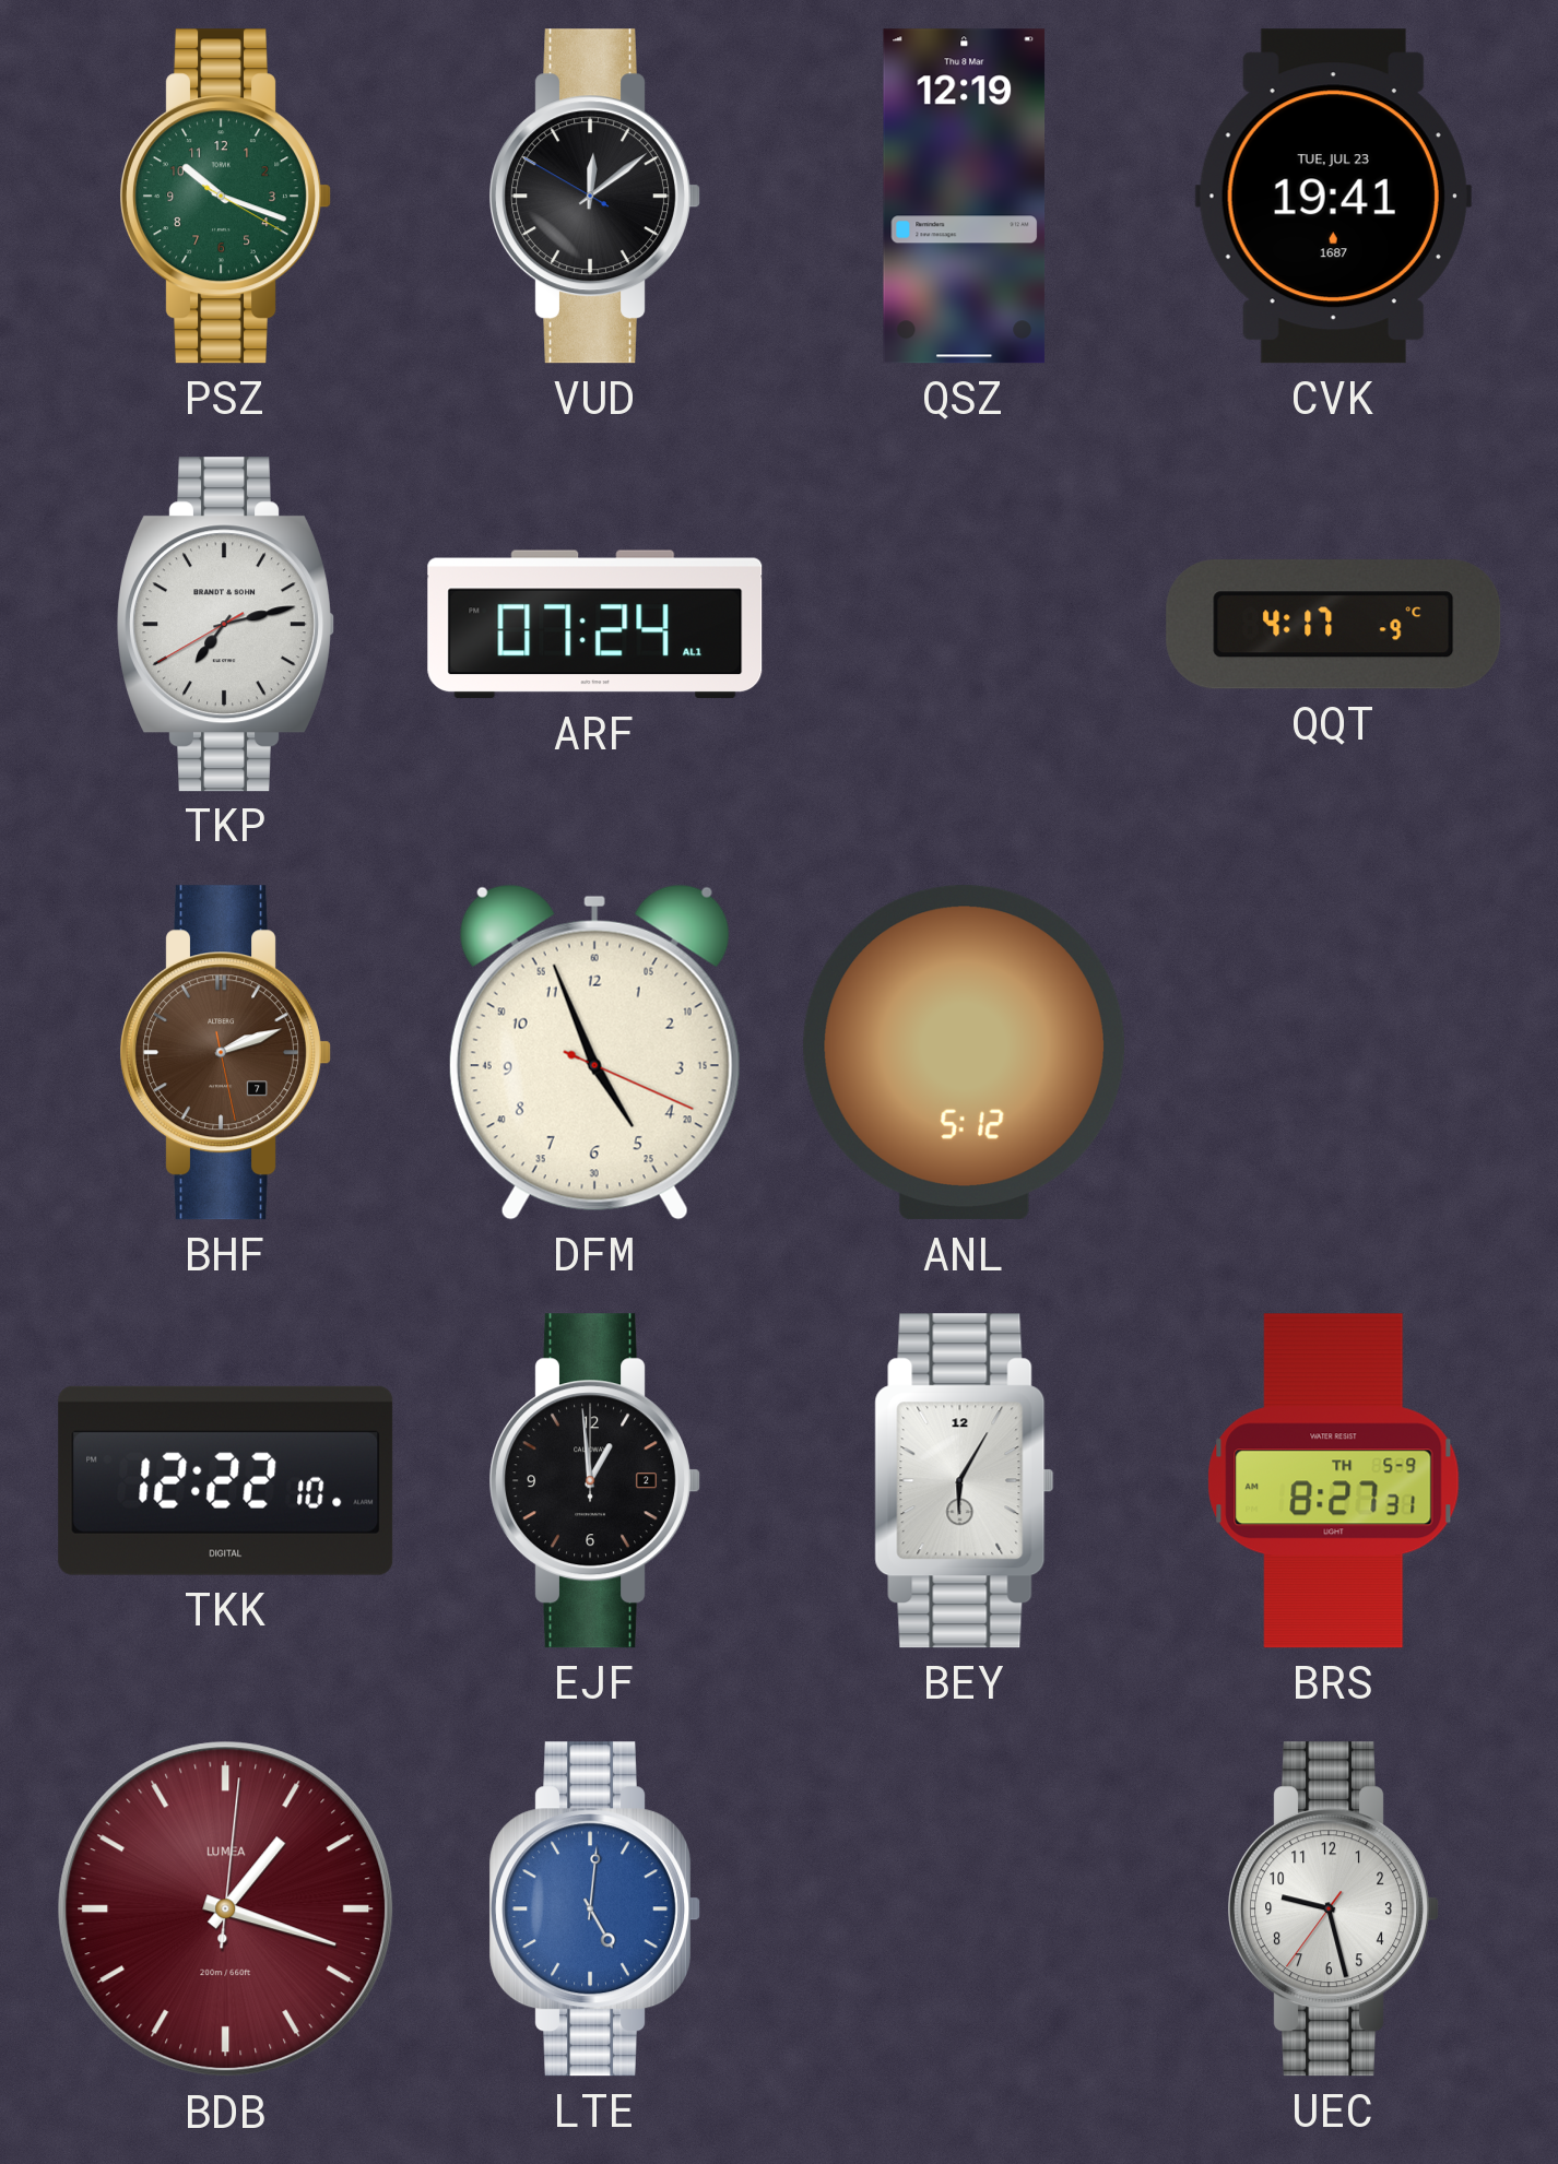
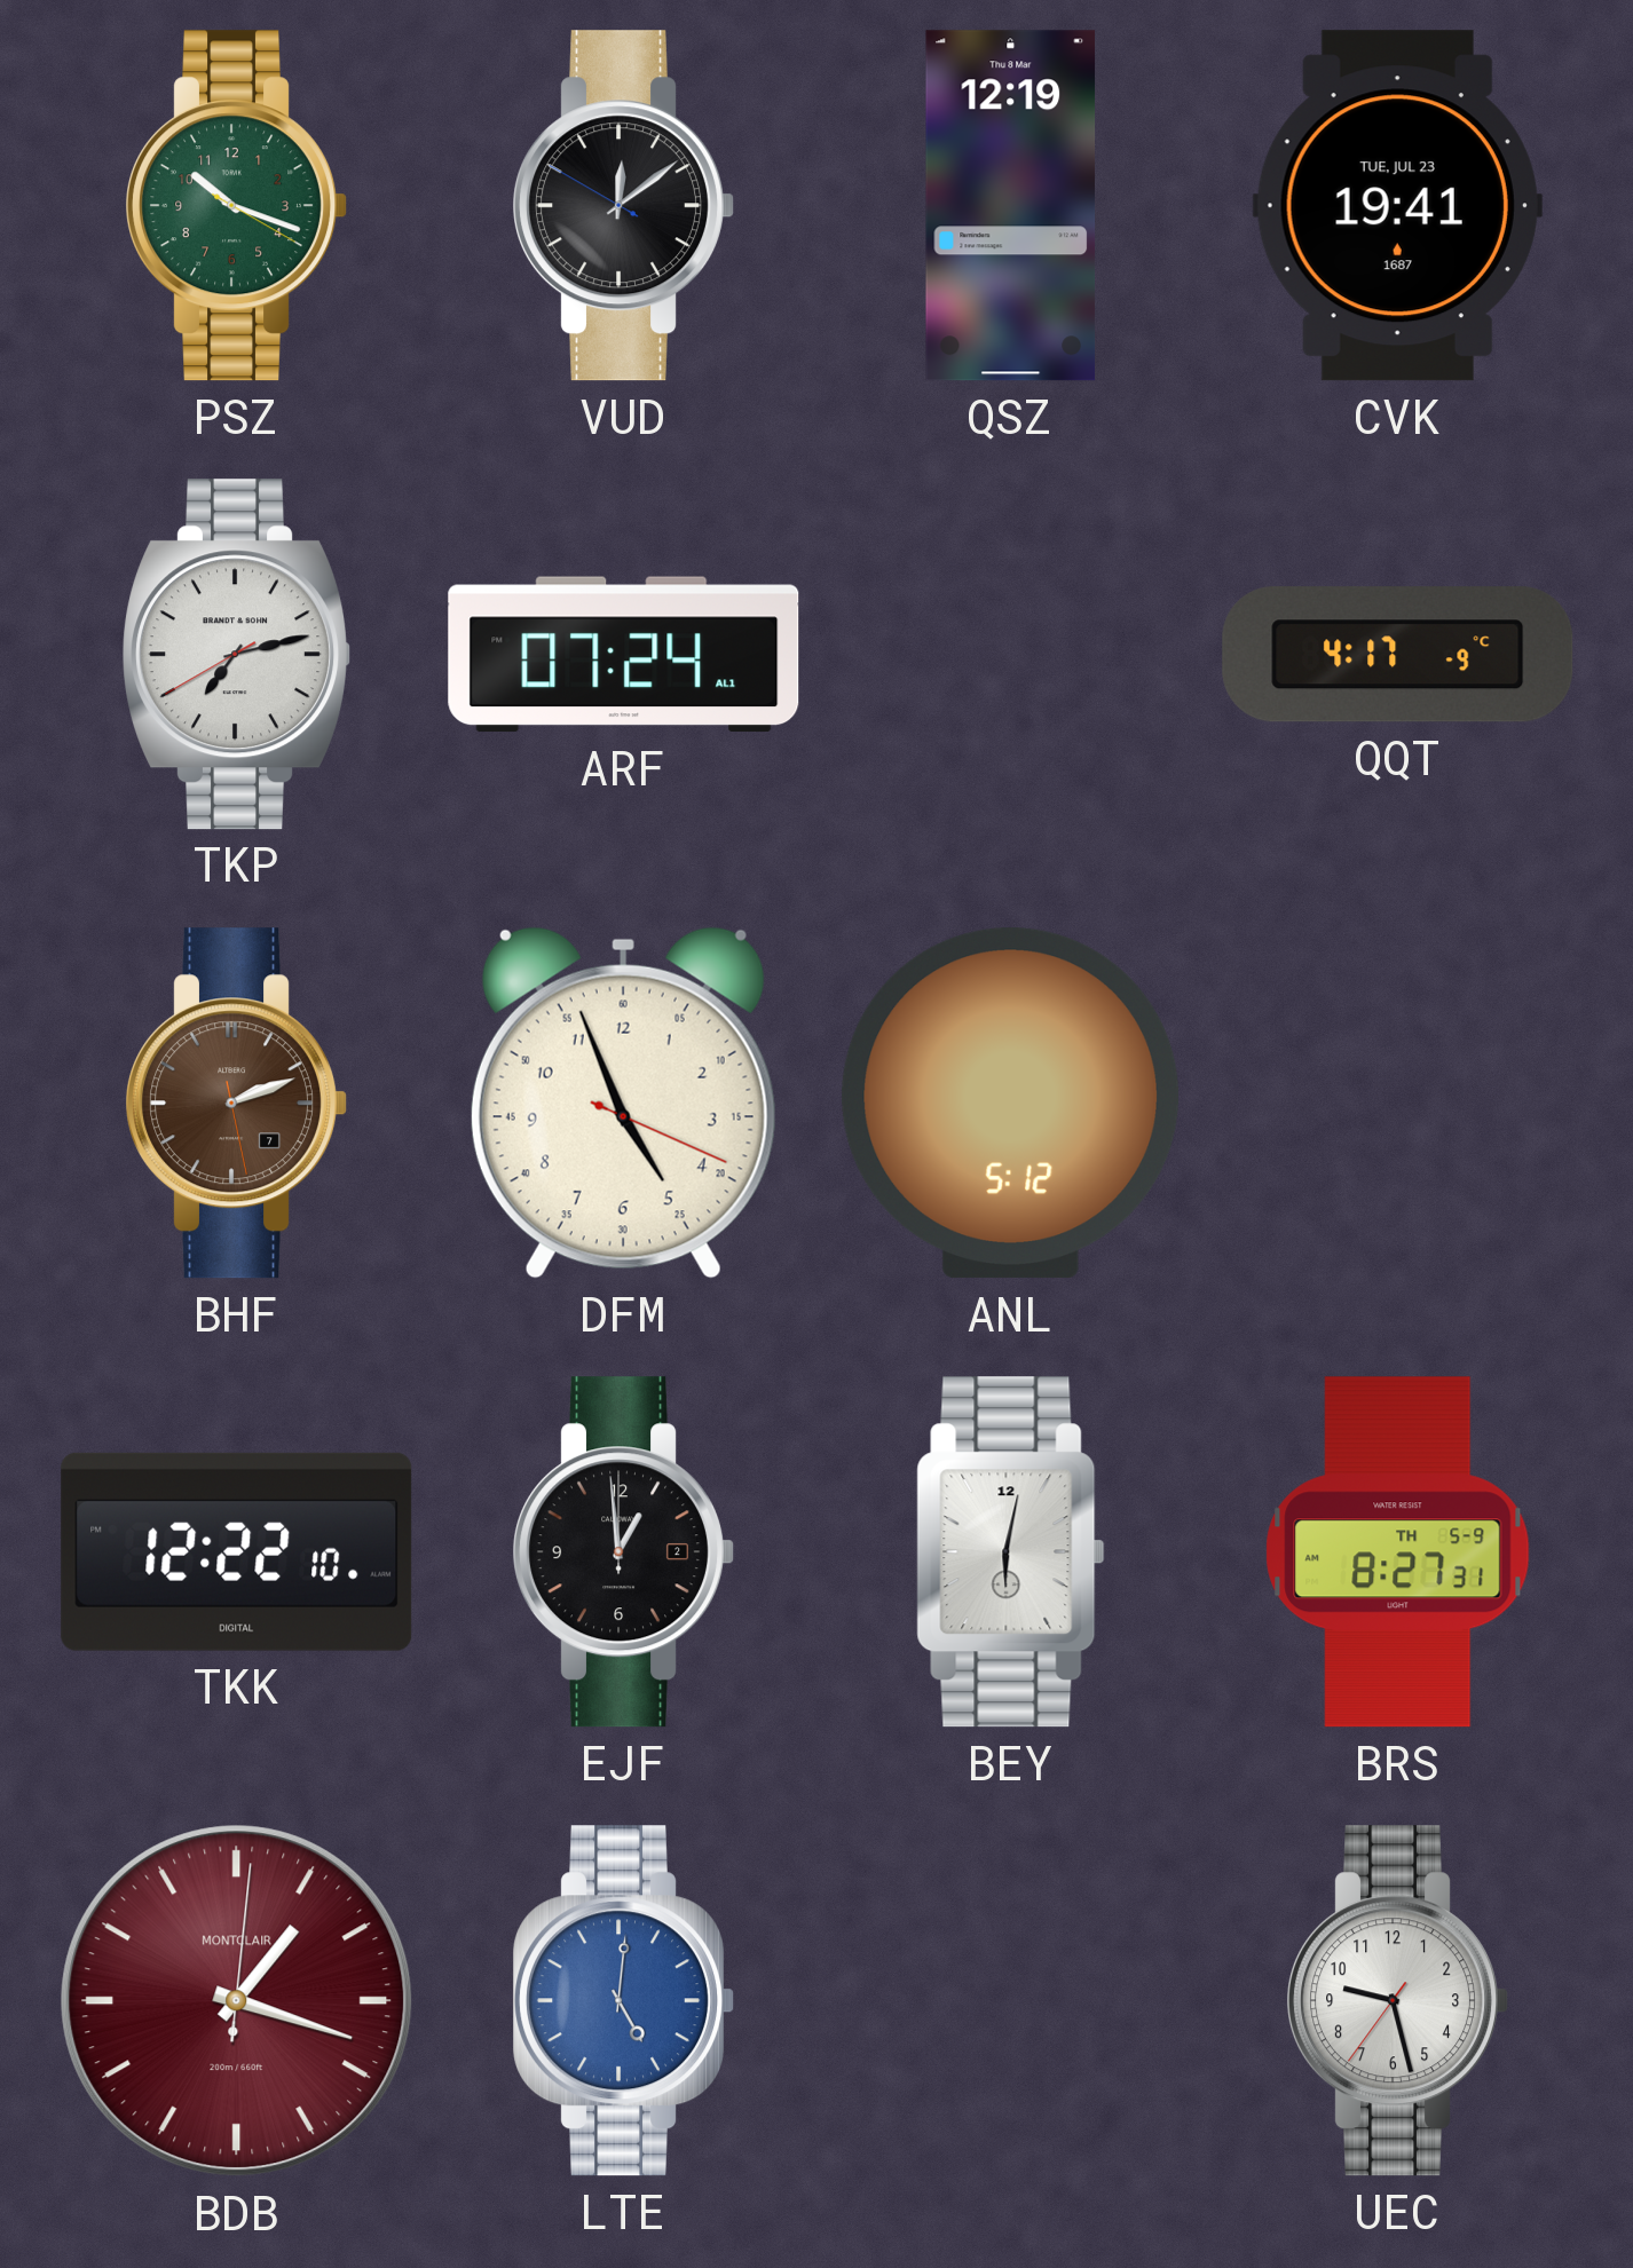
BEY: 6:05 -> 6:02
BDB brand: LUMEA -> MONTCLAIR
